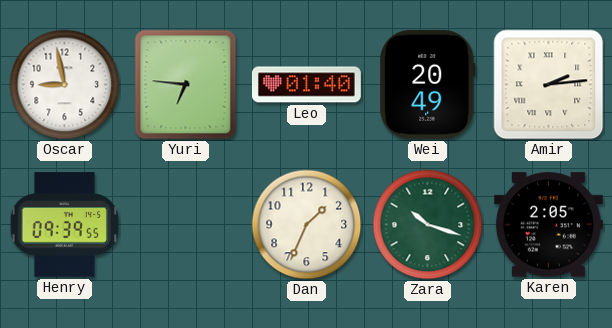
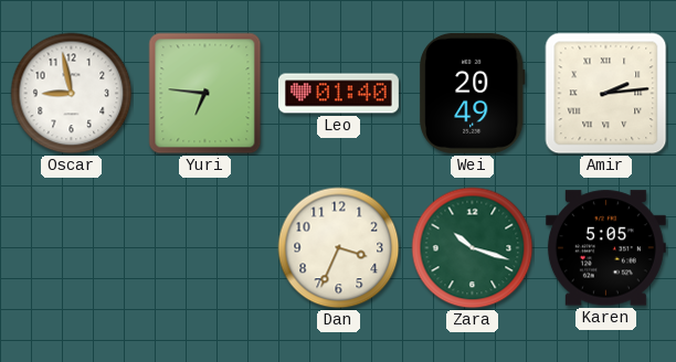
Henry: 09:39 -> none
Dan: 1:34 -> 3:34
Karen: 2:05 -> 5:05
